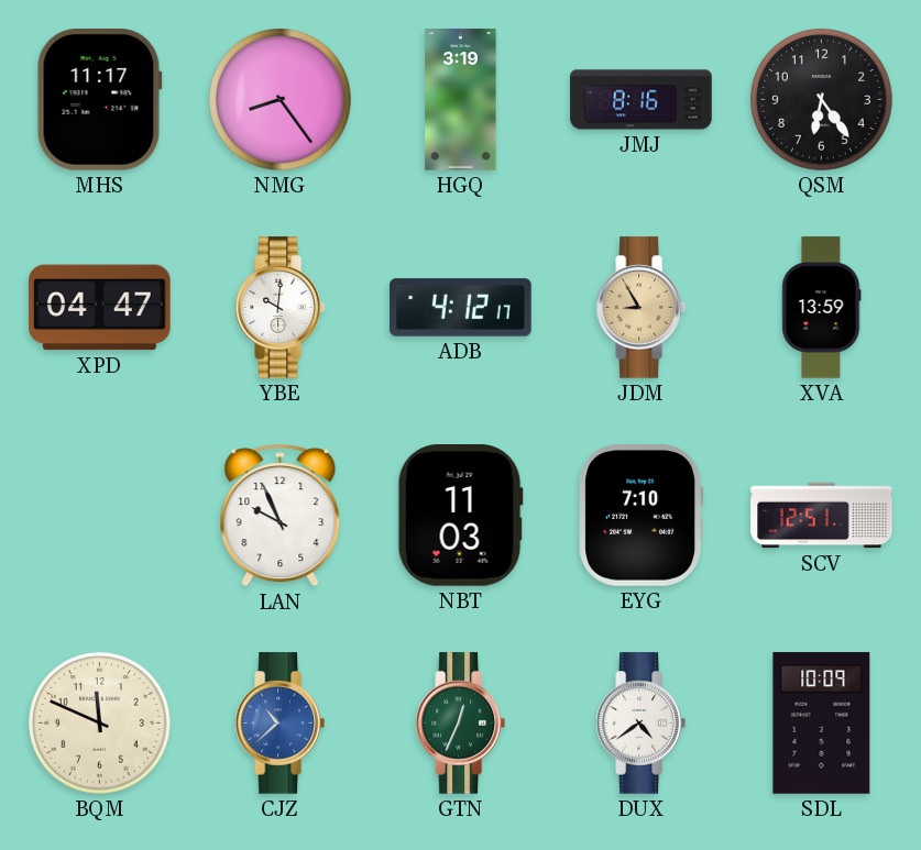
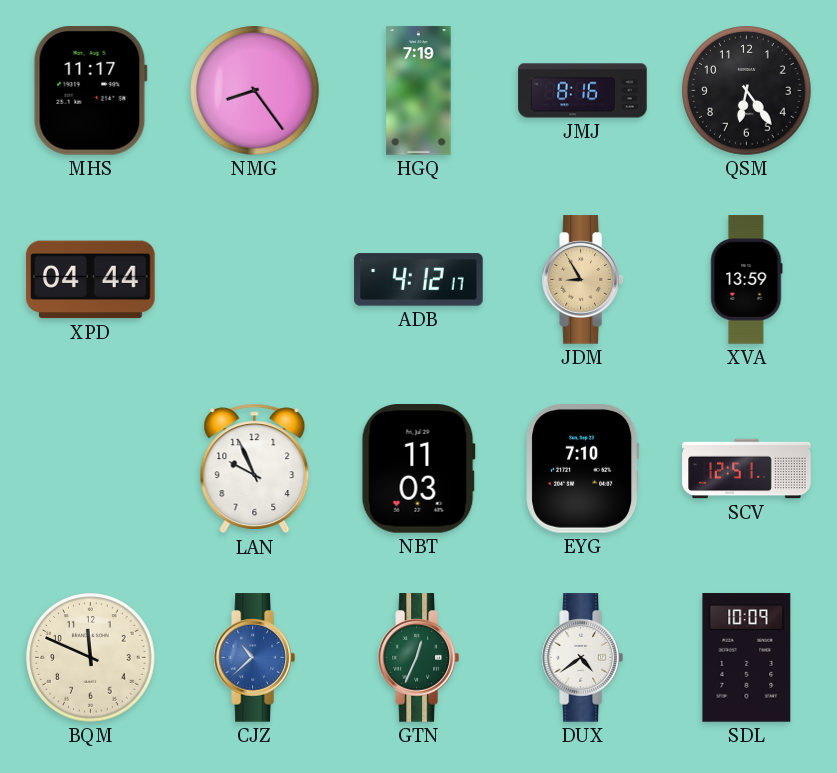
HGQ: 3:19 -> 7:19
XPD: 04:47 -> 04:44
YBE: 10:01 -> none
